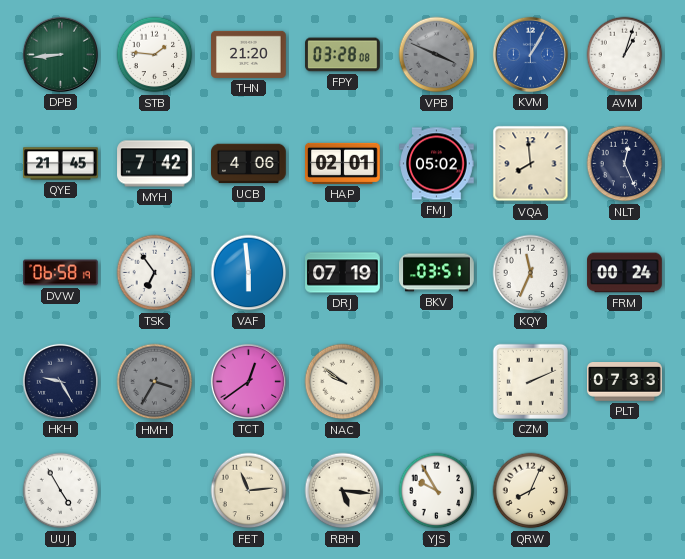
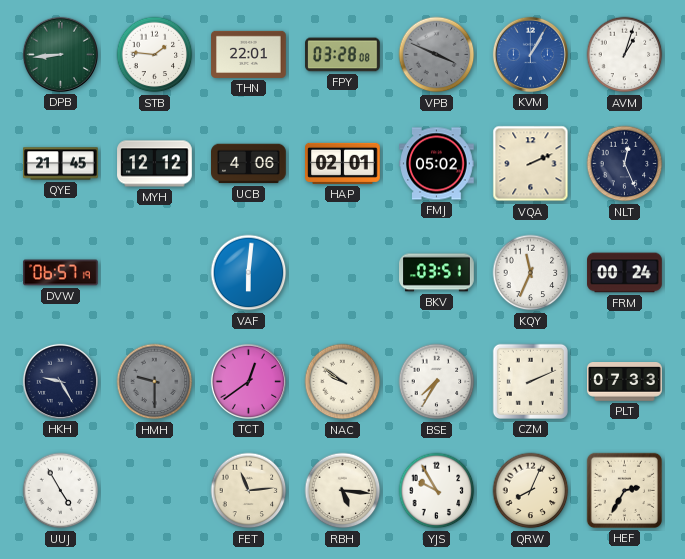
THN: 21:20 -> 22:01
MYH: 7:42 -> 12:12
VQA: 7:59 -> 2:11
DVW: 06:58 -> 06:57
TSK: 6:54 -> none
VAF: 5:59 -> 6:01
DRJ: 07:19 -> none
HMH: 3:35 -> 9:30
BSE: none -> 7:35
HEF: none -> 2:35
